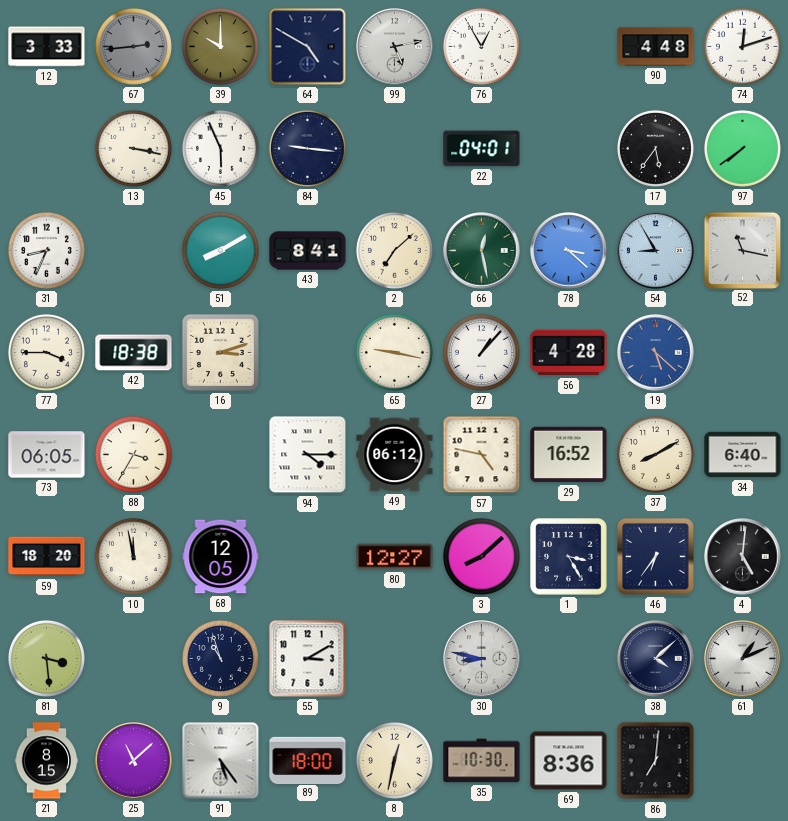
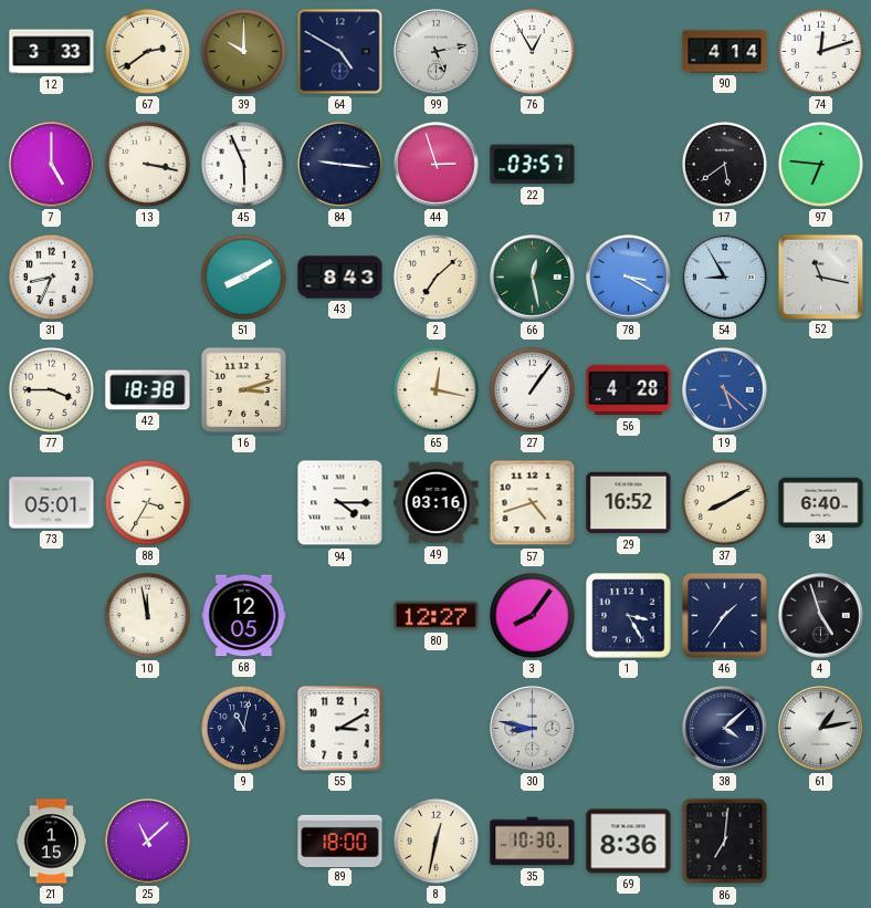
67: 2:44 -> 2:39
67 dial: grey -> cream
90: 4:48 -> 4:14
7: none -> 5:00
44: none -> 2:57
22: 04:01 -> 03:57
17: 5:36 -> 5:39
97: 7:39 -> 6:46
43: 8:41 -> 8:43
78: 3:22 -> 3:20
65: 9:17 -> 12:17
27: 1:07 -> 1:06
73: 06:05 -> 05:01
49: 06:12 -> 03:16
57: 4:47 -> 4:42
59: 18:20 -> none
3: 8:08 -> 8:06
46: 6:36 -> 1:36
4: 5:01 -> 4:57
81: 3:29 -> none
9: 10:57 -> 11:02
61: 1:11 -> 1:13
21: 8:15 -> 1:15
91: 5:24 -> none
